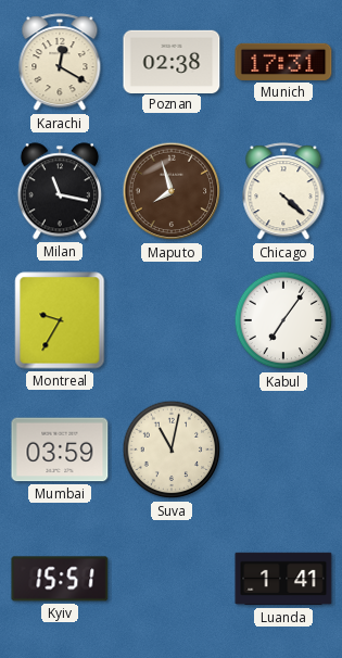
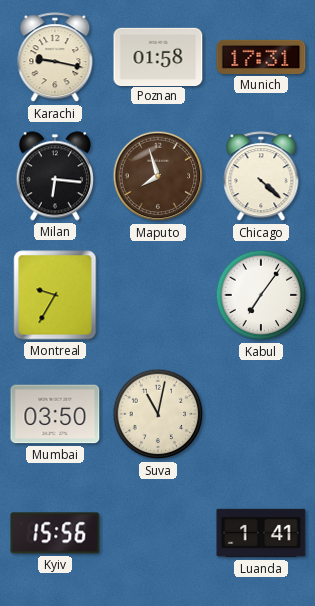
Karachi: 12:20 -> 9:17
Poznan: 02:38 -> 01:58
Milan: 11:17 -> 6:16
Mumbai: 03:59 -> 03:50
Kyiv: 15:51 -> 15:56
